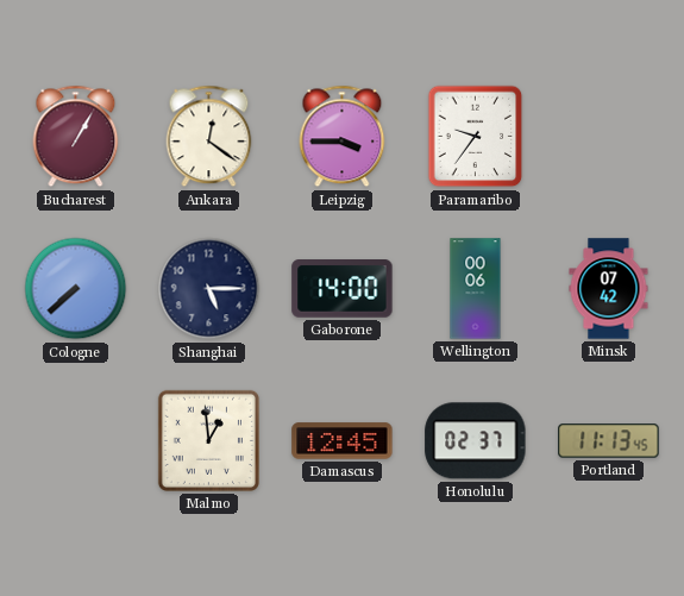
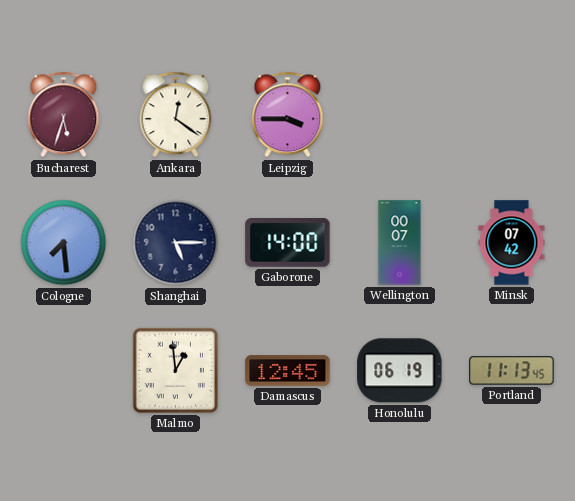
Bucharest: 1:05 -> 5:33
Paramaribo: 9:36 -> none
Cologne: 7:38 -> 7:29
Wellington: 00:06 -> 00:07
Honolulu: 02:37 -> 06:19
